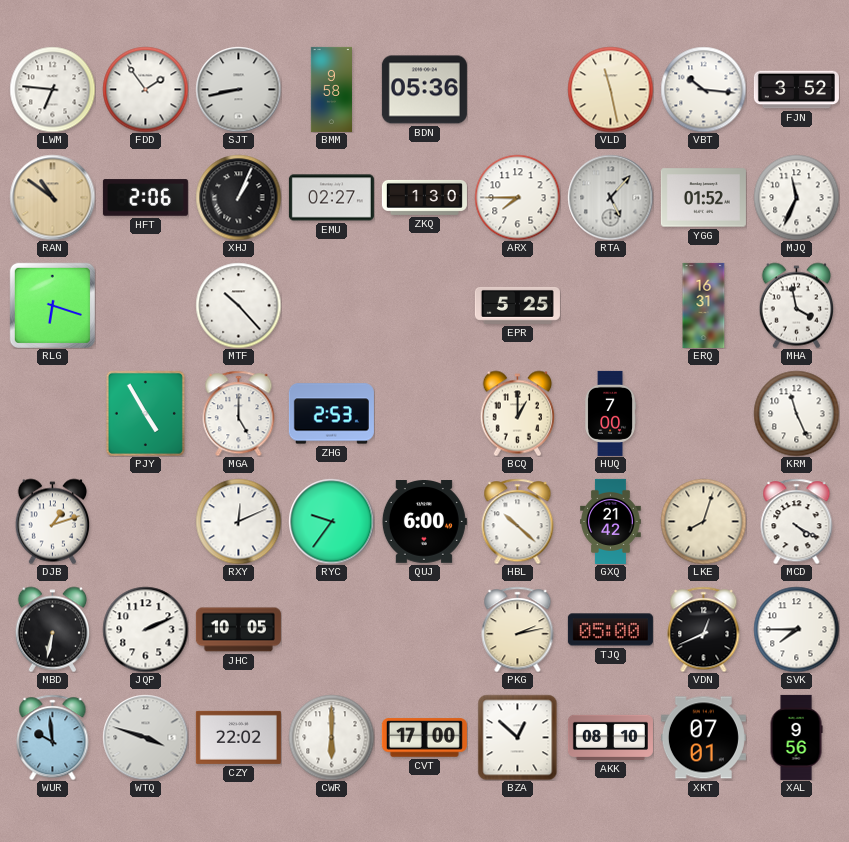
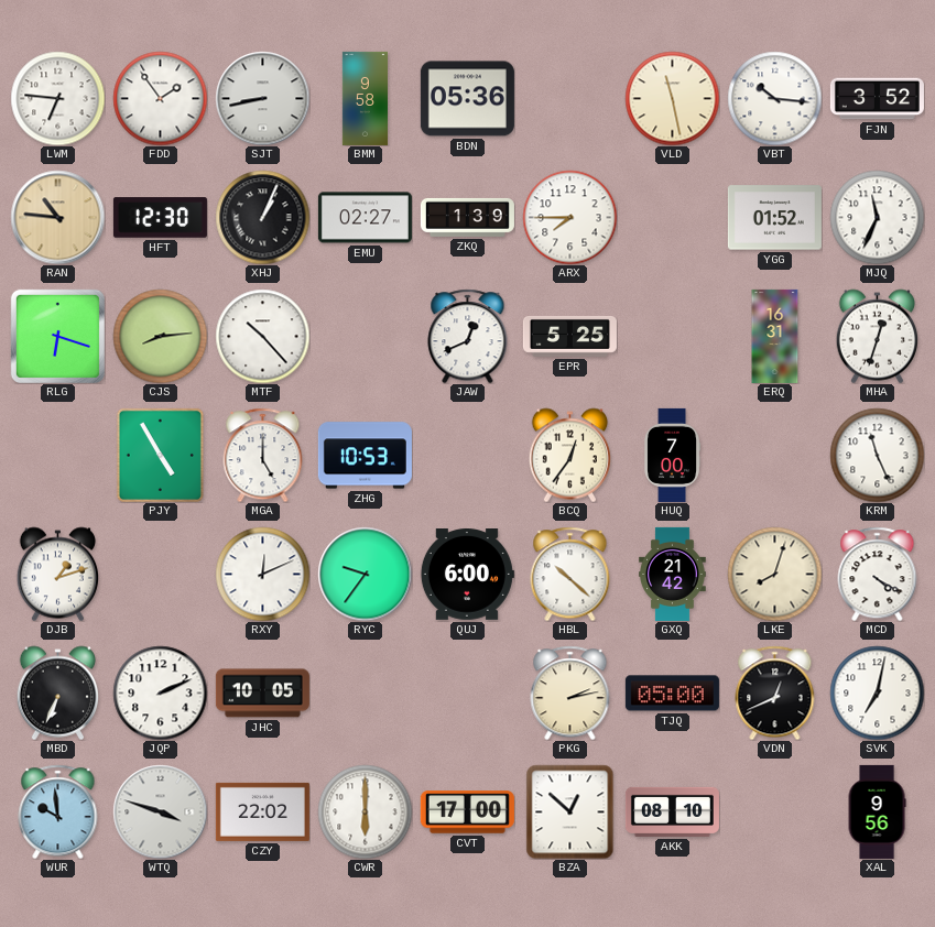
RAN: 10:51 -> 10:46
HFT: 2:06 -> 12:30
ZKQ: 1:30 -> 1:39
RTA: 5:07 -> none
CJS: none -> 8:14
JAW: none -> 12:41
MHA: 3:58 -> 12:33
ZHG: 2:53 -> 10:53
BCQ: 1:00 -> 12:36
MBD: 6:32 -> 6:34
SVK: 7:45 -> 7:02
XKT: 07:01 -> none
